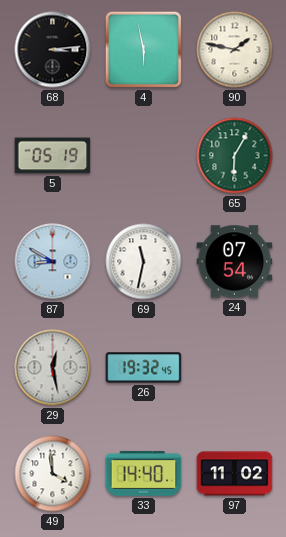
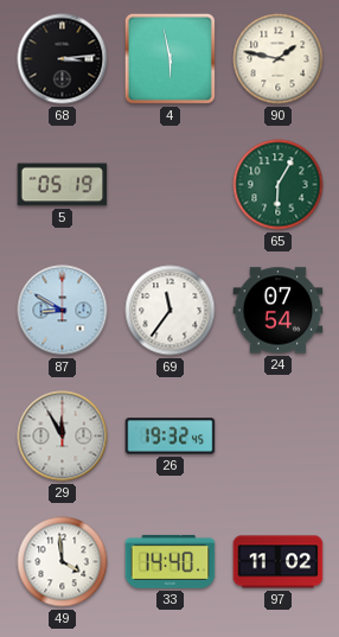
69: 11:32 -> 11:36
29: 12:28 -> 11:55
